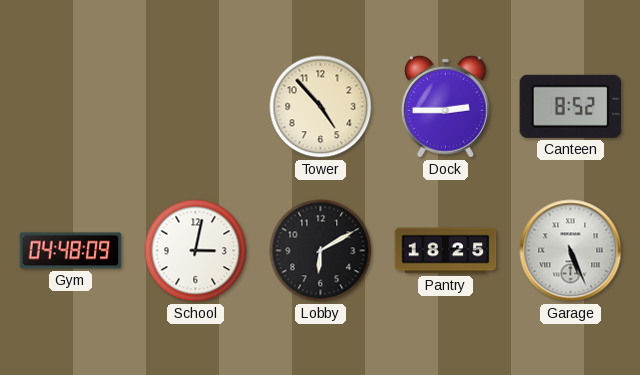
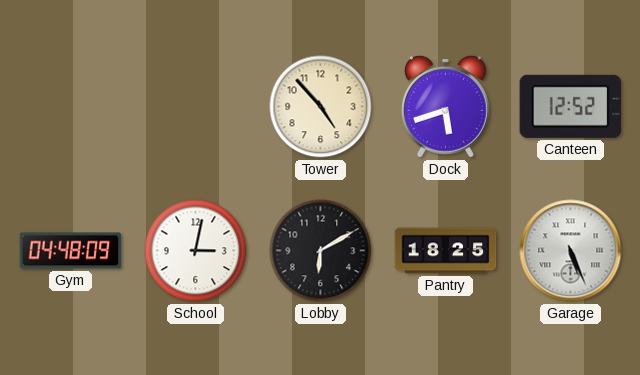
Dock: 2:45 -> 5:42
Canteen: 8:52 -> 12:52
